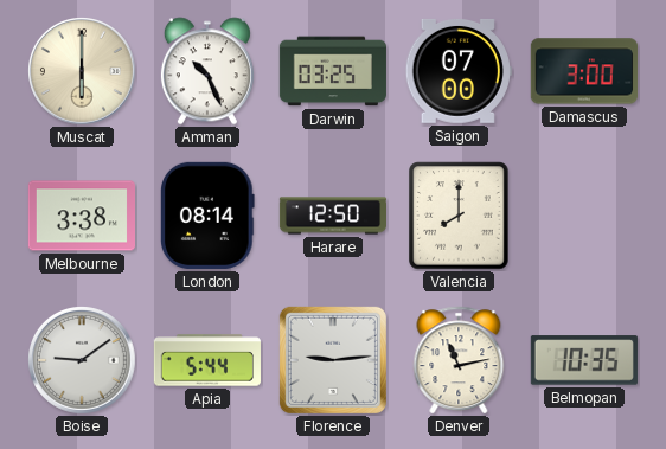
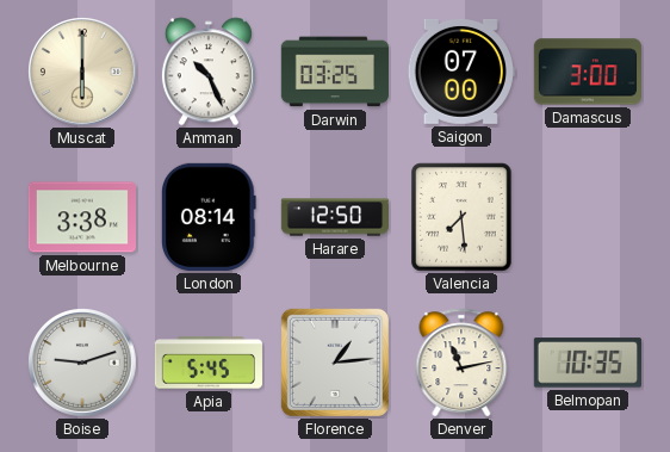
Valencia: 8:00 -> 7:29
Boise: 9:09 -> 9:12
Apia: 5:44 -> 5:45
Florence: 9:14 -> 1:14
